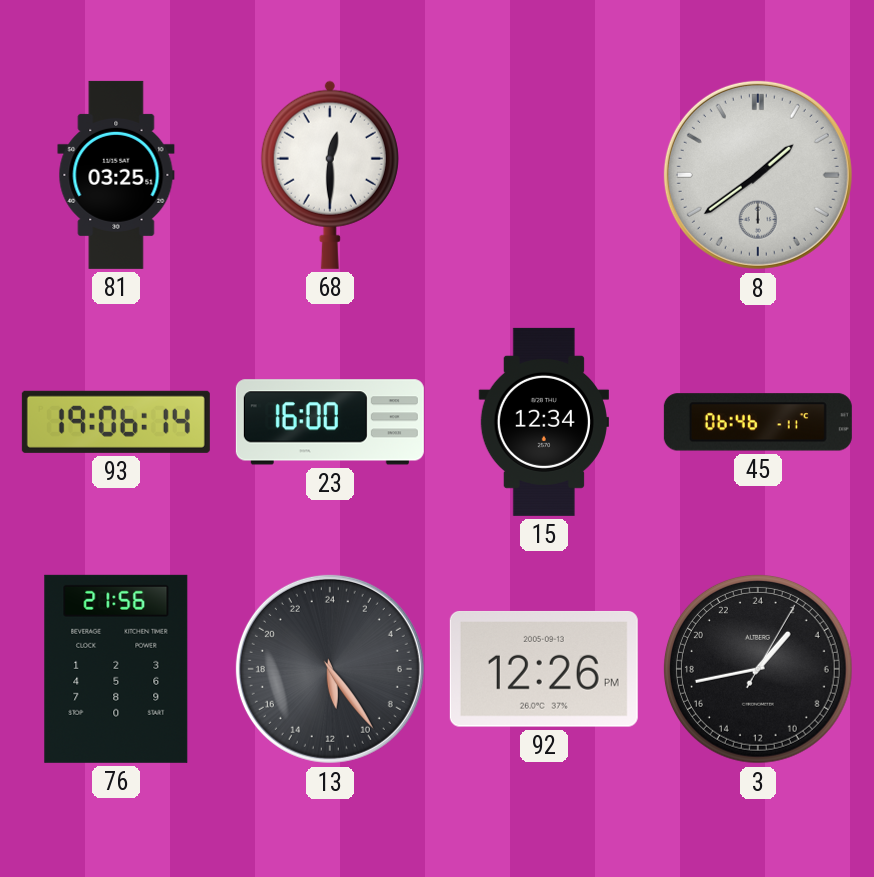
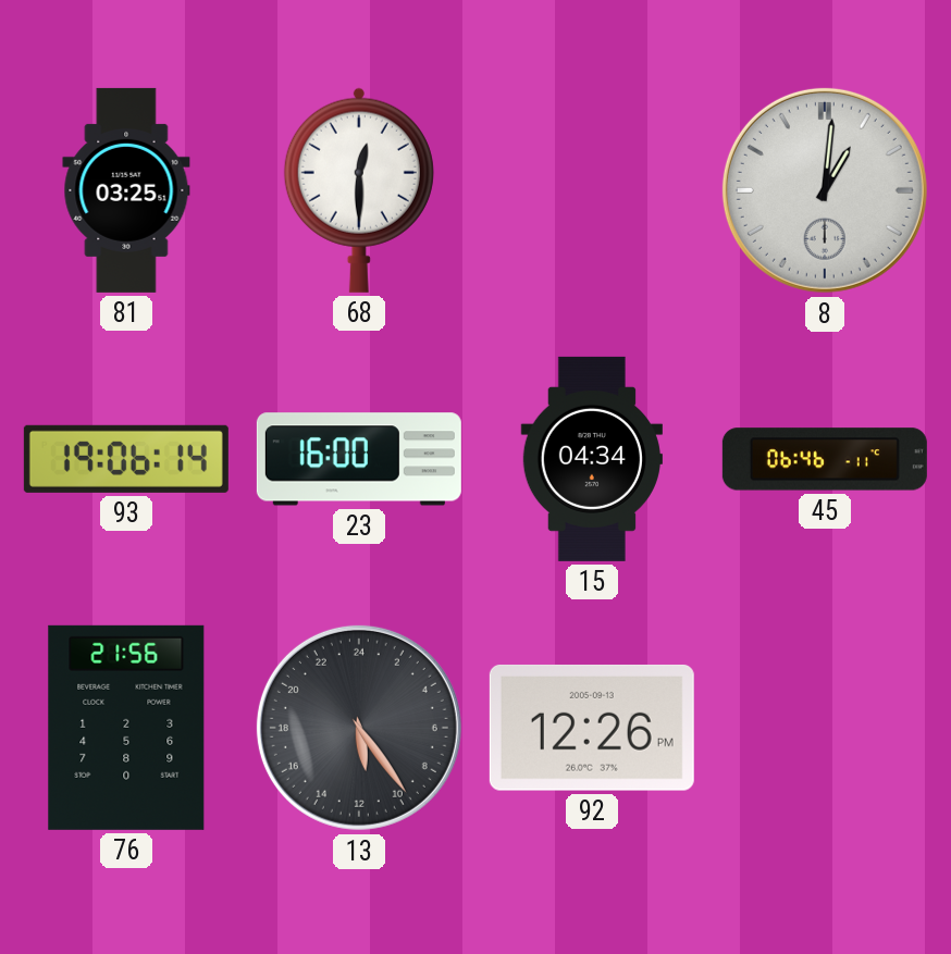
8: 1:39 -> 1:01
15: 12:34 -> 04:34
3: 2:43 -> none
